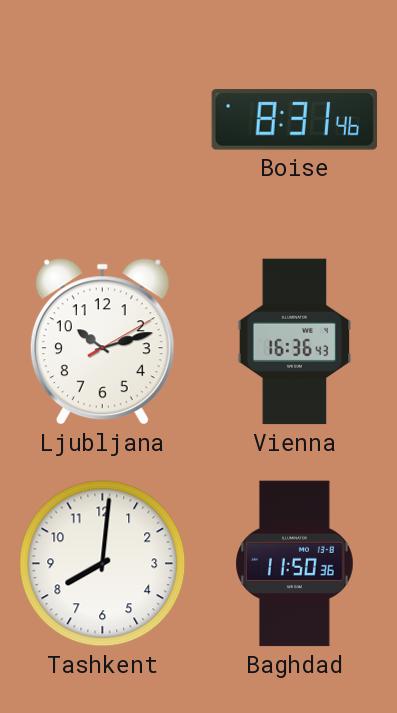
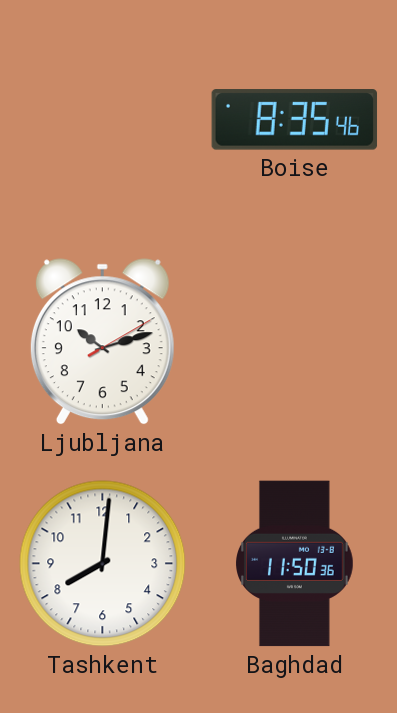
Boise: 8:31 -> 8:35
Vienna: 16:36 -> none
